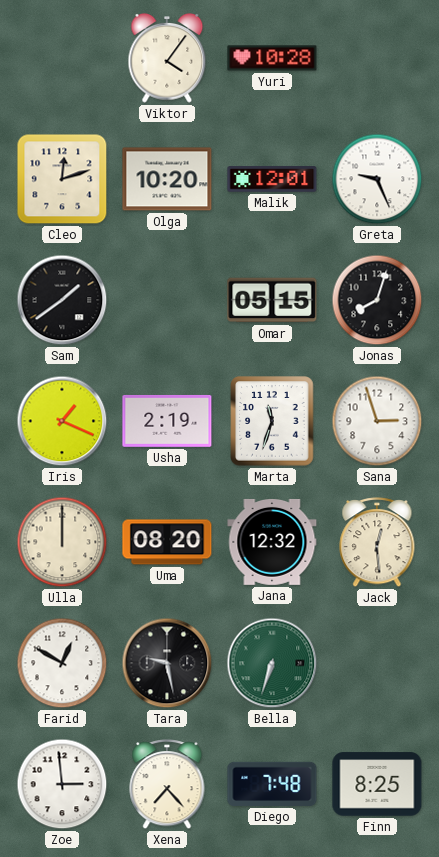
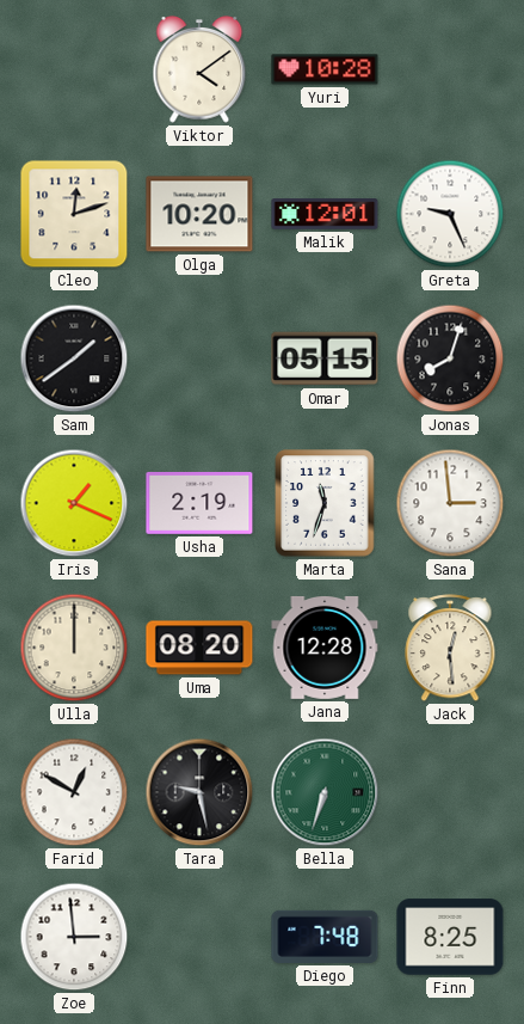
Viktor: 4:06 -> 4:09
Sana: 2:57 -> 2:59
Jana: 12:32 -> 12:28
Xena: 7:23 -> none
